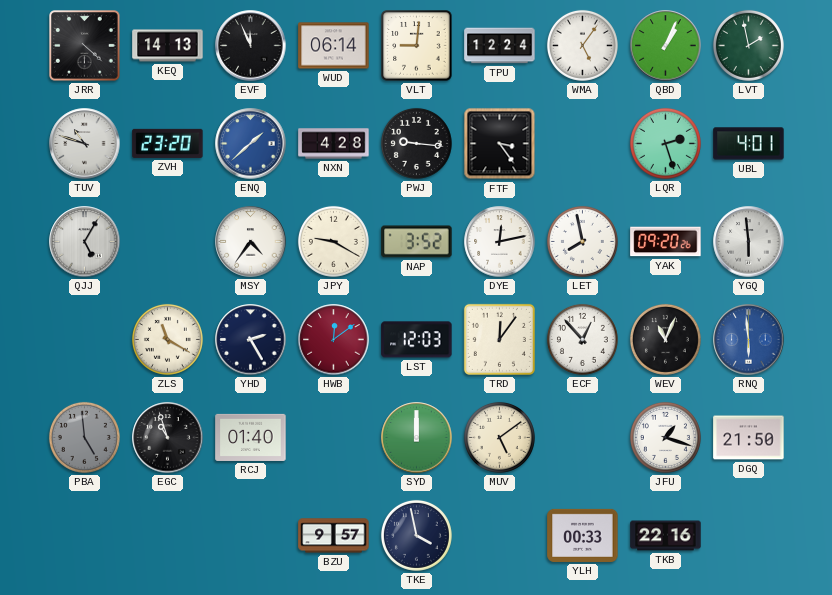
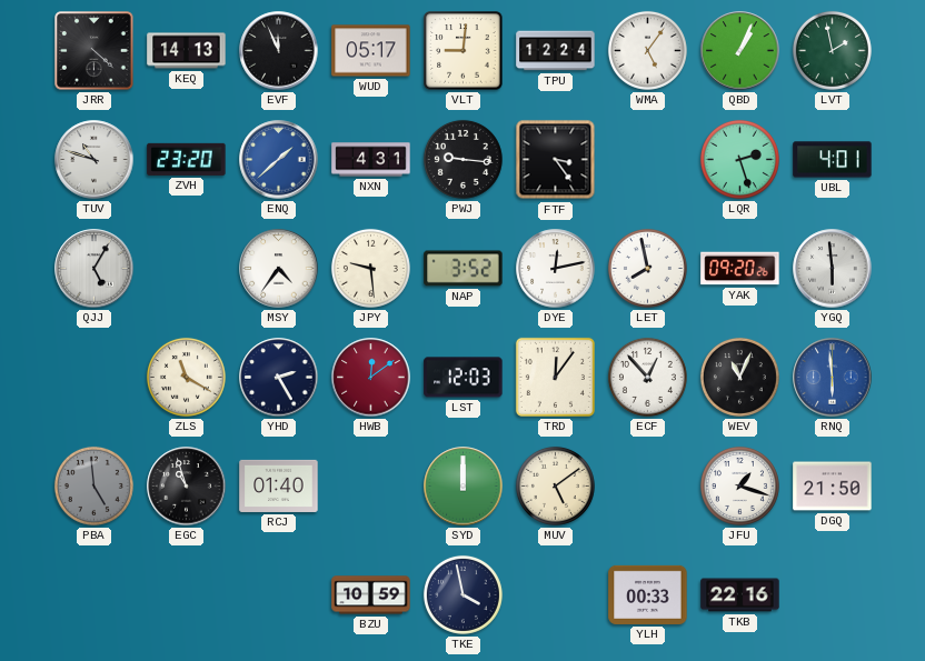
WUD: 06:14 -> 05:17
NXN: 4:28 -> 4:31
JPY: 9:20 -> 9:29
BZU: 9:57 -> 10:59
